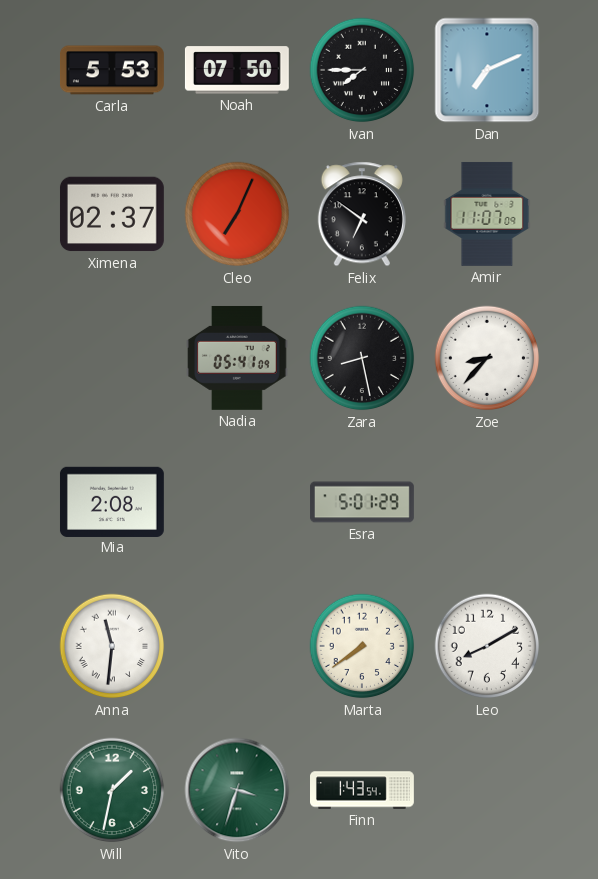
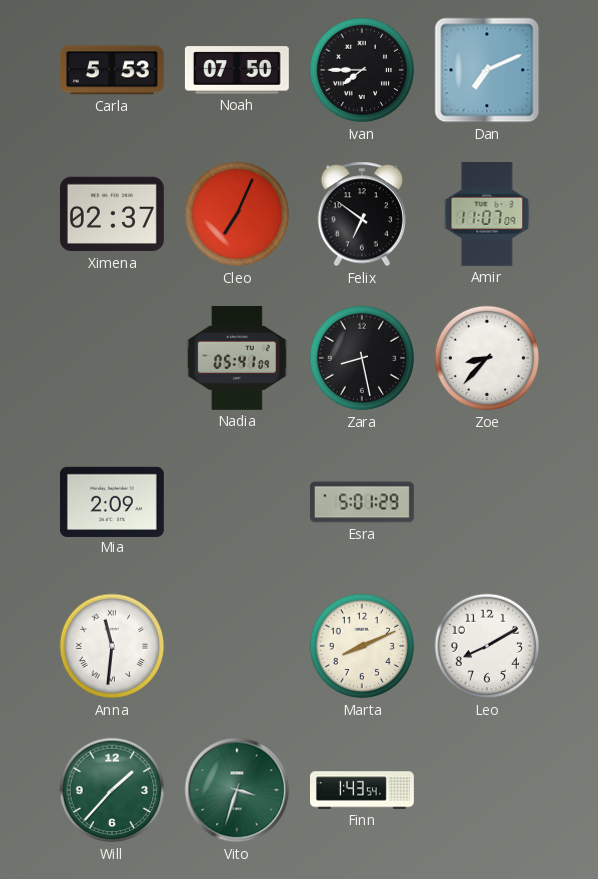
Mia: 2:08 -> 2:09
Marta: 7:39 -> 8:11
Will: 1:32 -> 1:37
